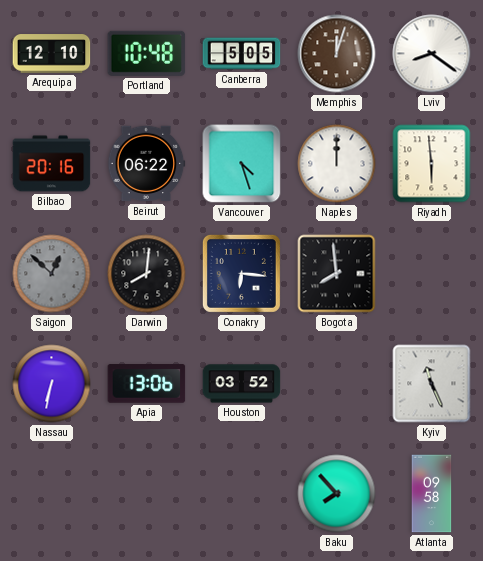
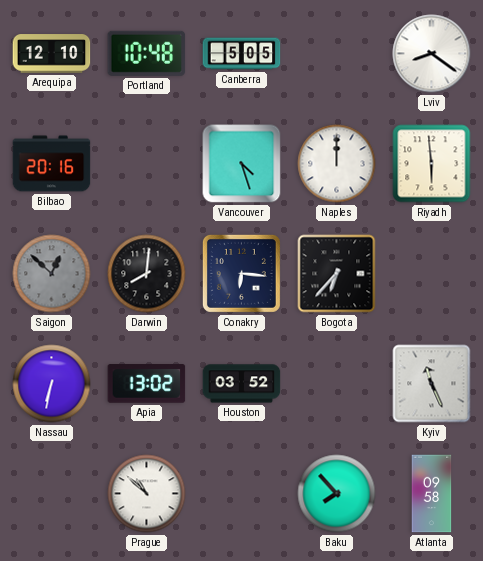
Memphis: 12:03 -> none
Beirut: 06:22 -> none
Bogota: 7:59 -> 6:37
Apia: 13:06 -> 13:02
Prague: none -> 10:52
